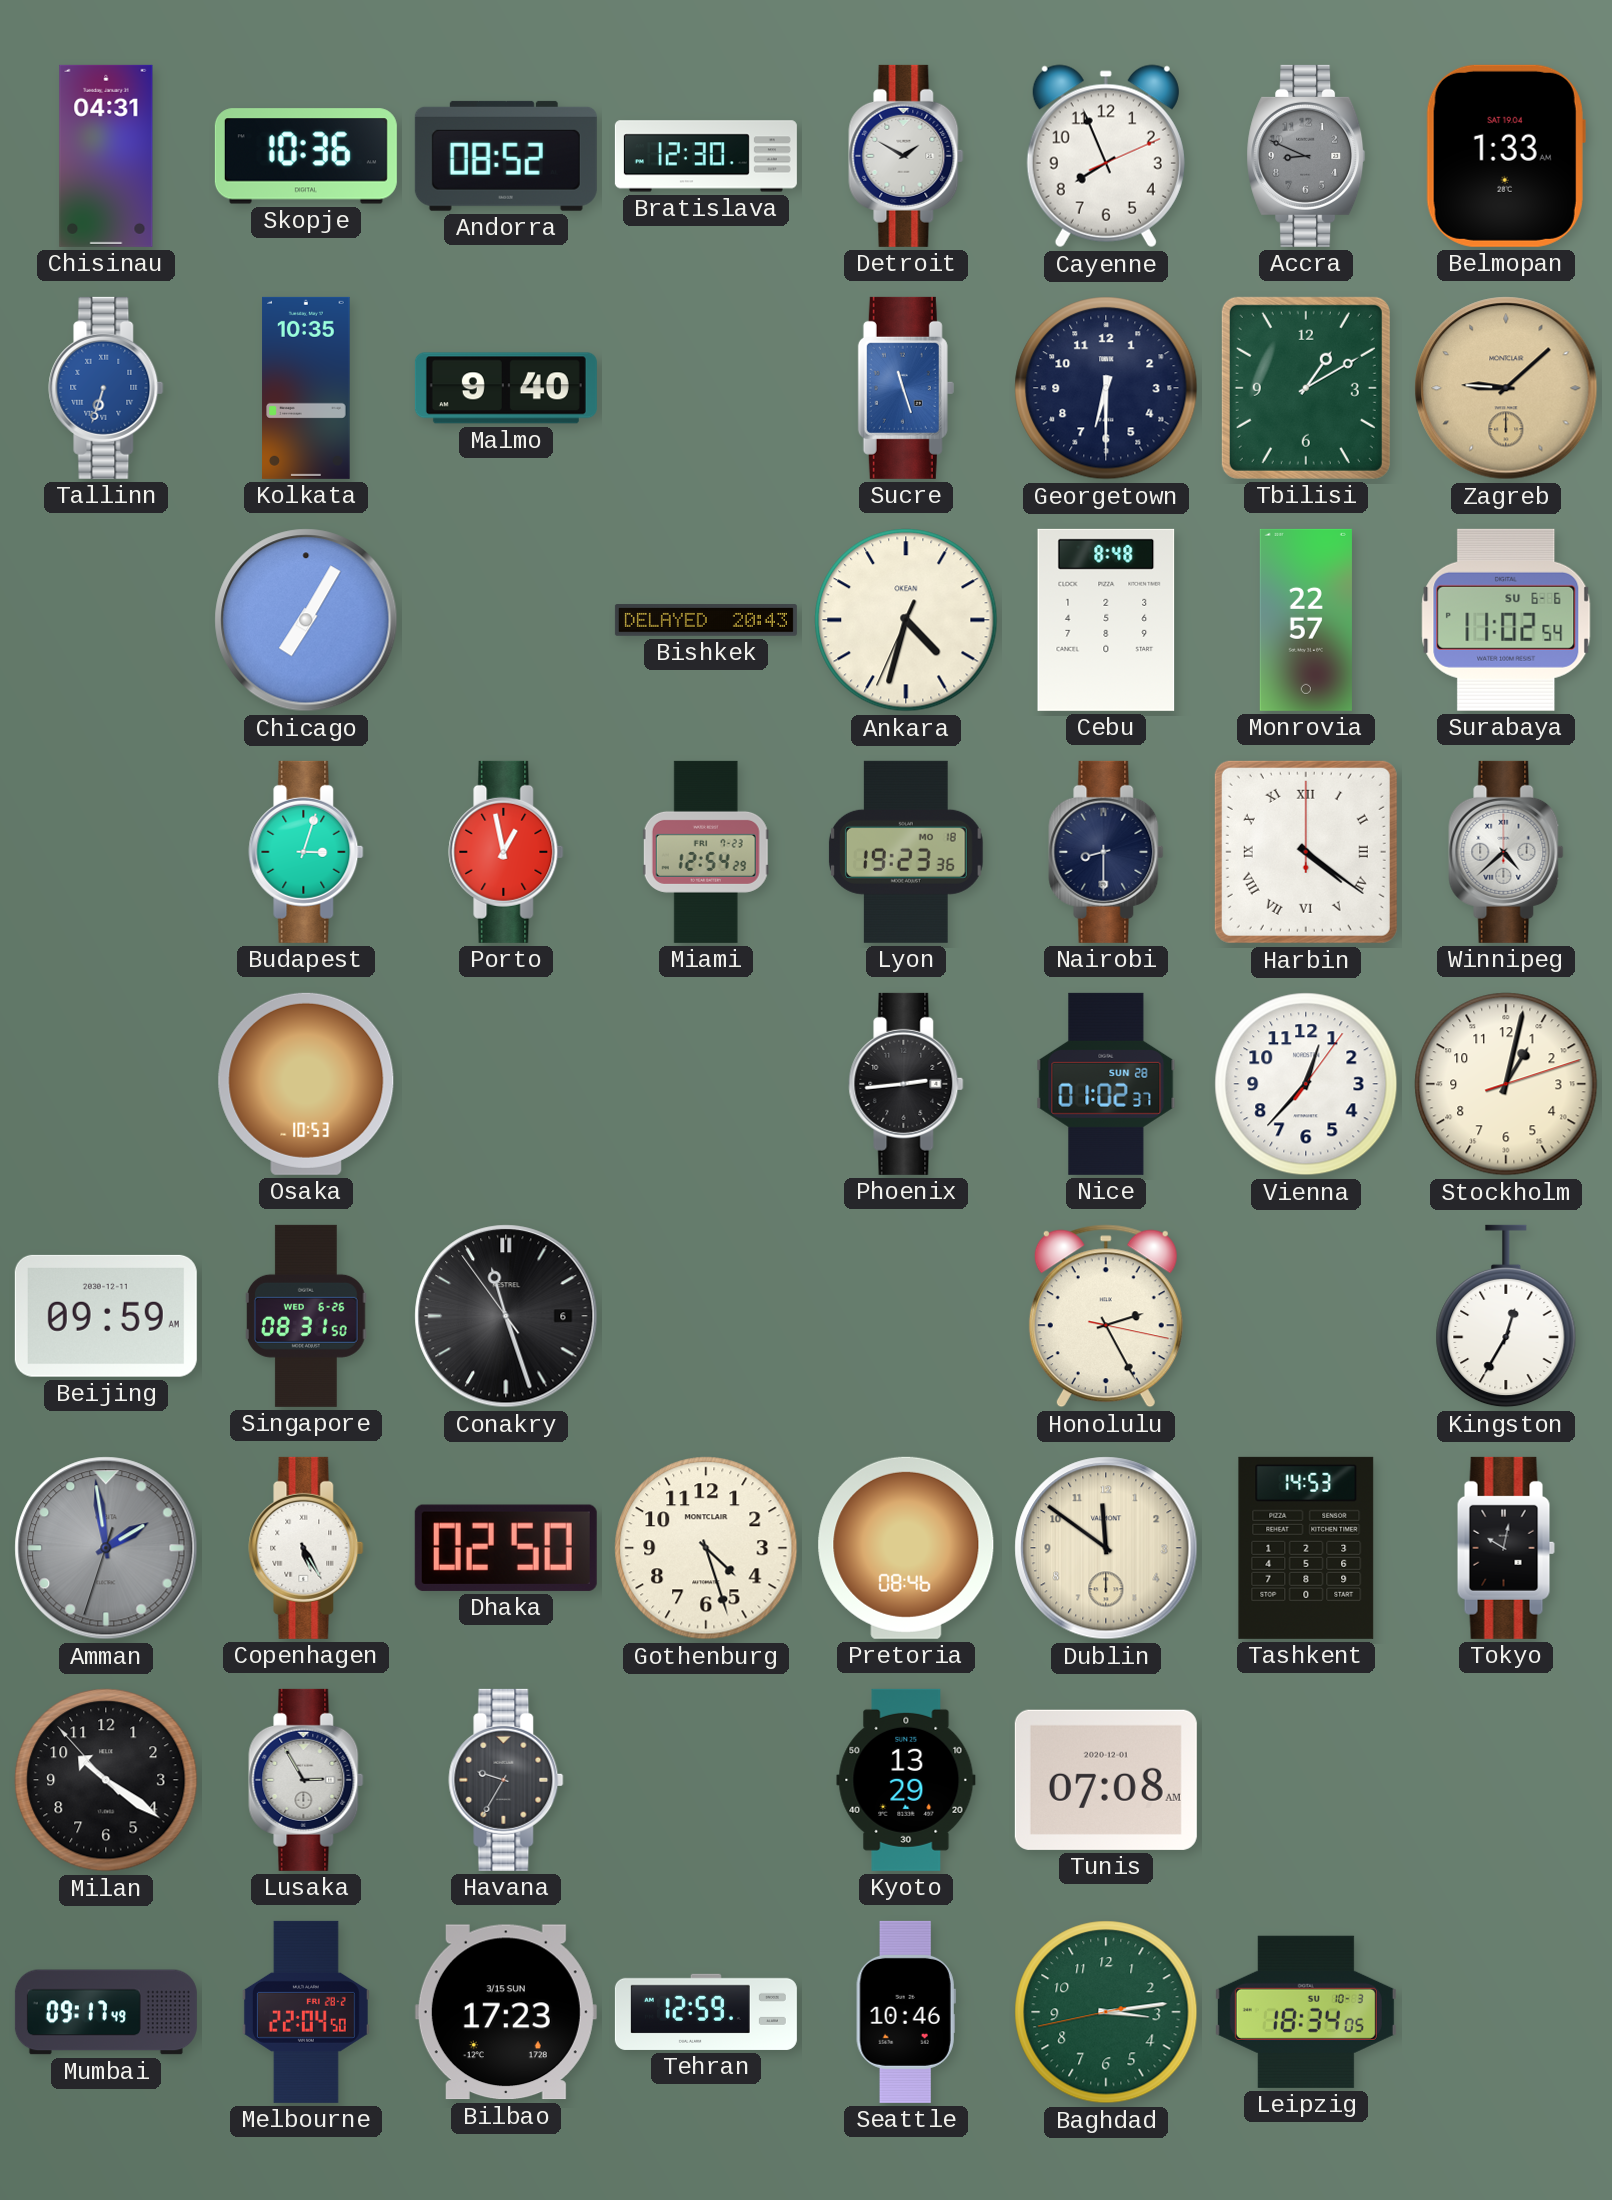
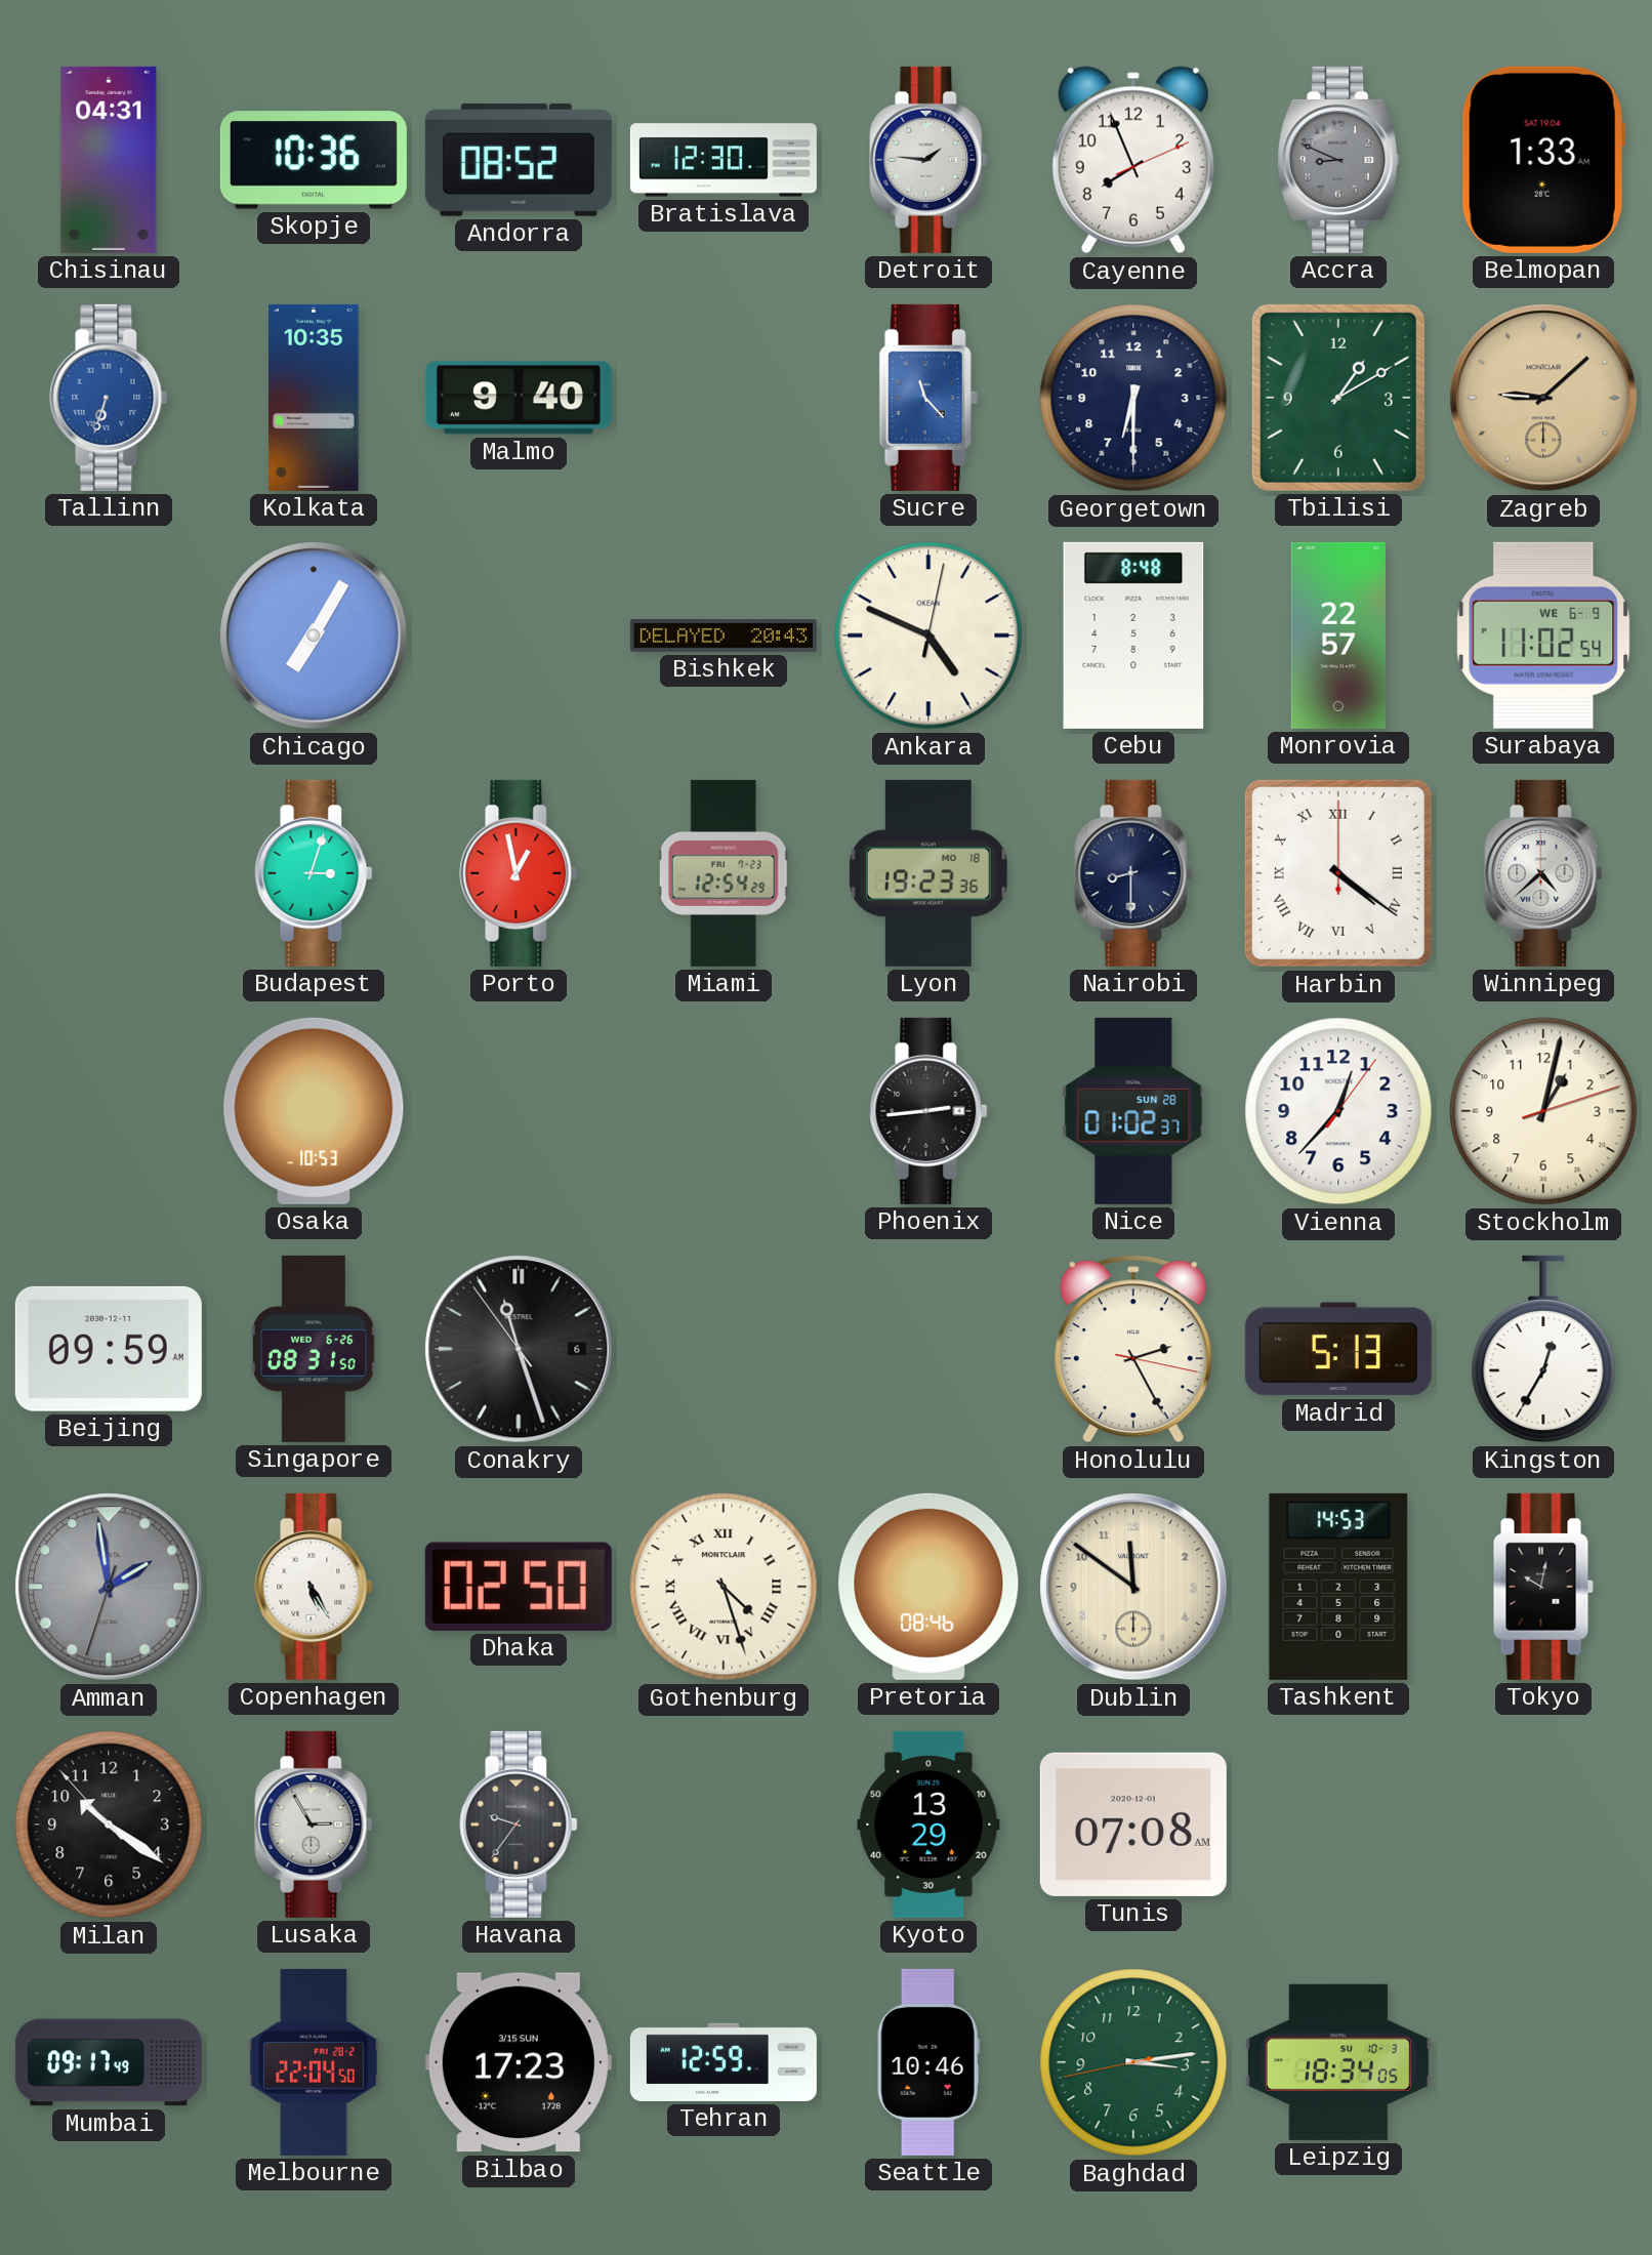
Detroit: 1:50 -> 1:46
Sucre: 11:27 -> 11:23
Ankara: 4:32 -> 4:49
Surabaya date: SU 6-6 -> WE 6-9
Madrid: none -> 5:13
Gothenburg numerals: Arabic -> Roman
Havana: 9:35 -> 9:36
